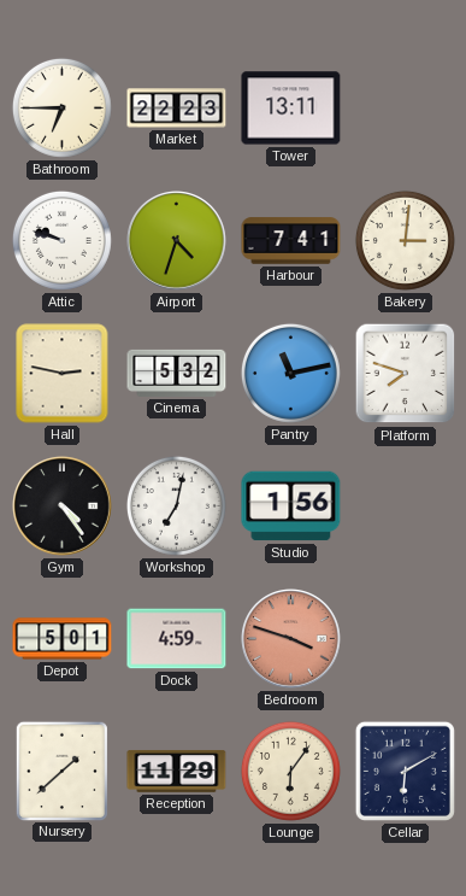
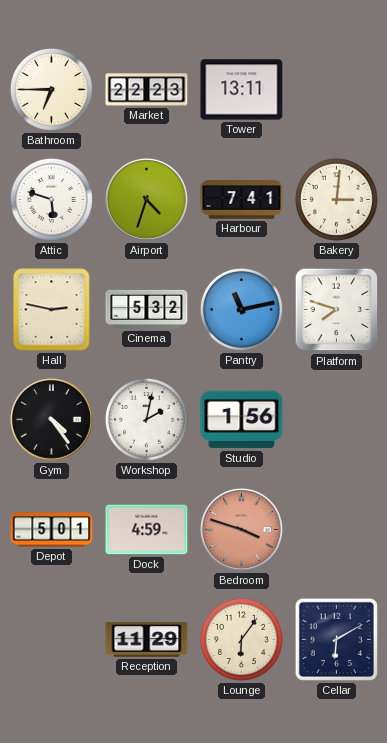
Attic: 9:48 -> 5:48
Workshop: 7:02 -> 2:02
Nursery: 1:38 -> none
